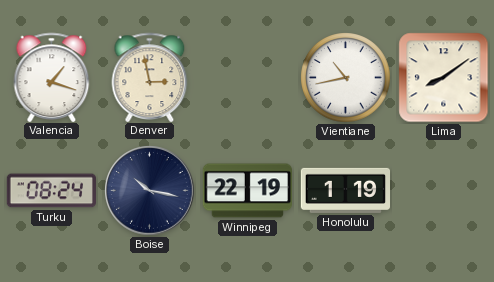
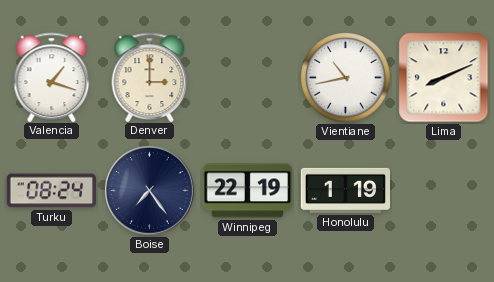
Denver: 2:58 -> 3:00
Lima: 8:09 -> 8:11
Boise: 10:17 -> 7:24
